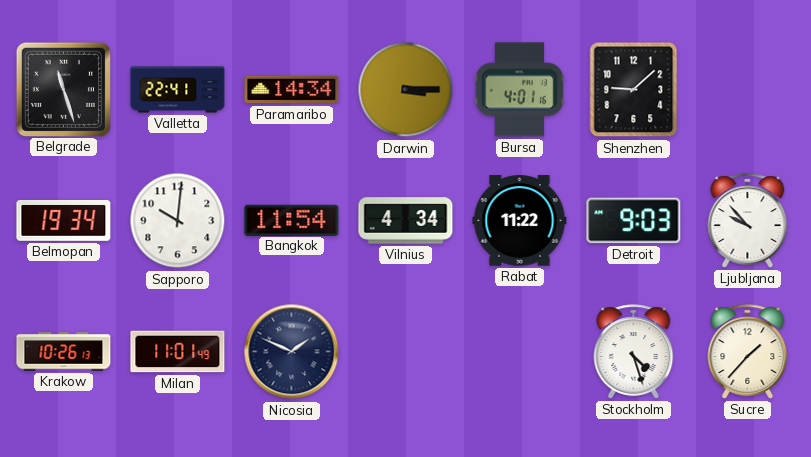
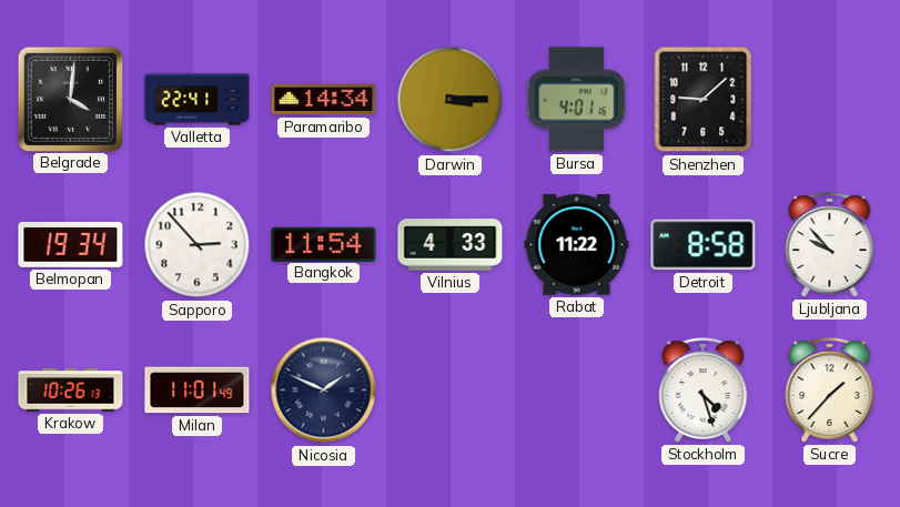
Belgrade: 11:27 -> 4:01
Sapporo: 10:01 -> 2:53
Vilnius: 4:34 -> 4:33
Detroit: 9:03 -> 8:58
